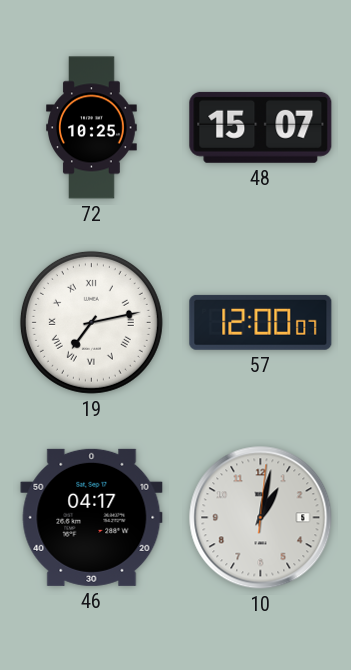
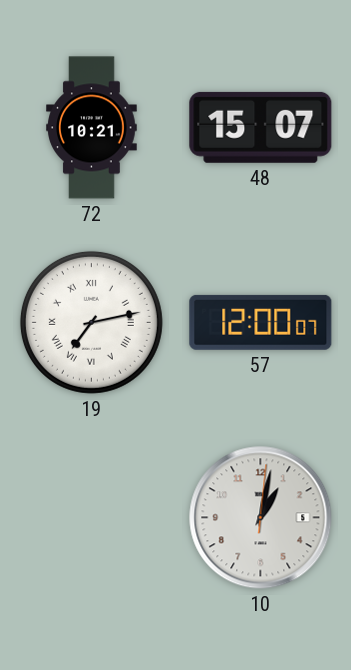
72: 10:25 -> 10:21
46: 04:17 -> none
